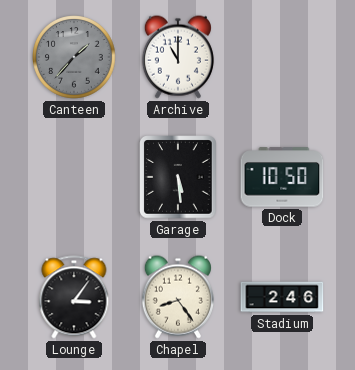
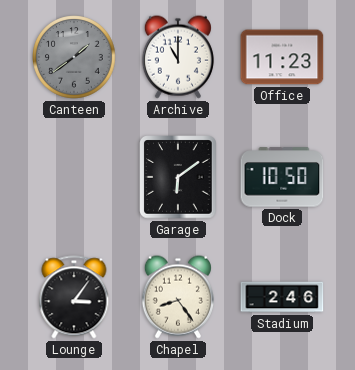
Canteen: 1:37 -> 1:39
Office: none -> 11:23
Garage: 5:29 -> 6:09
